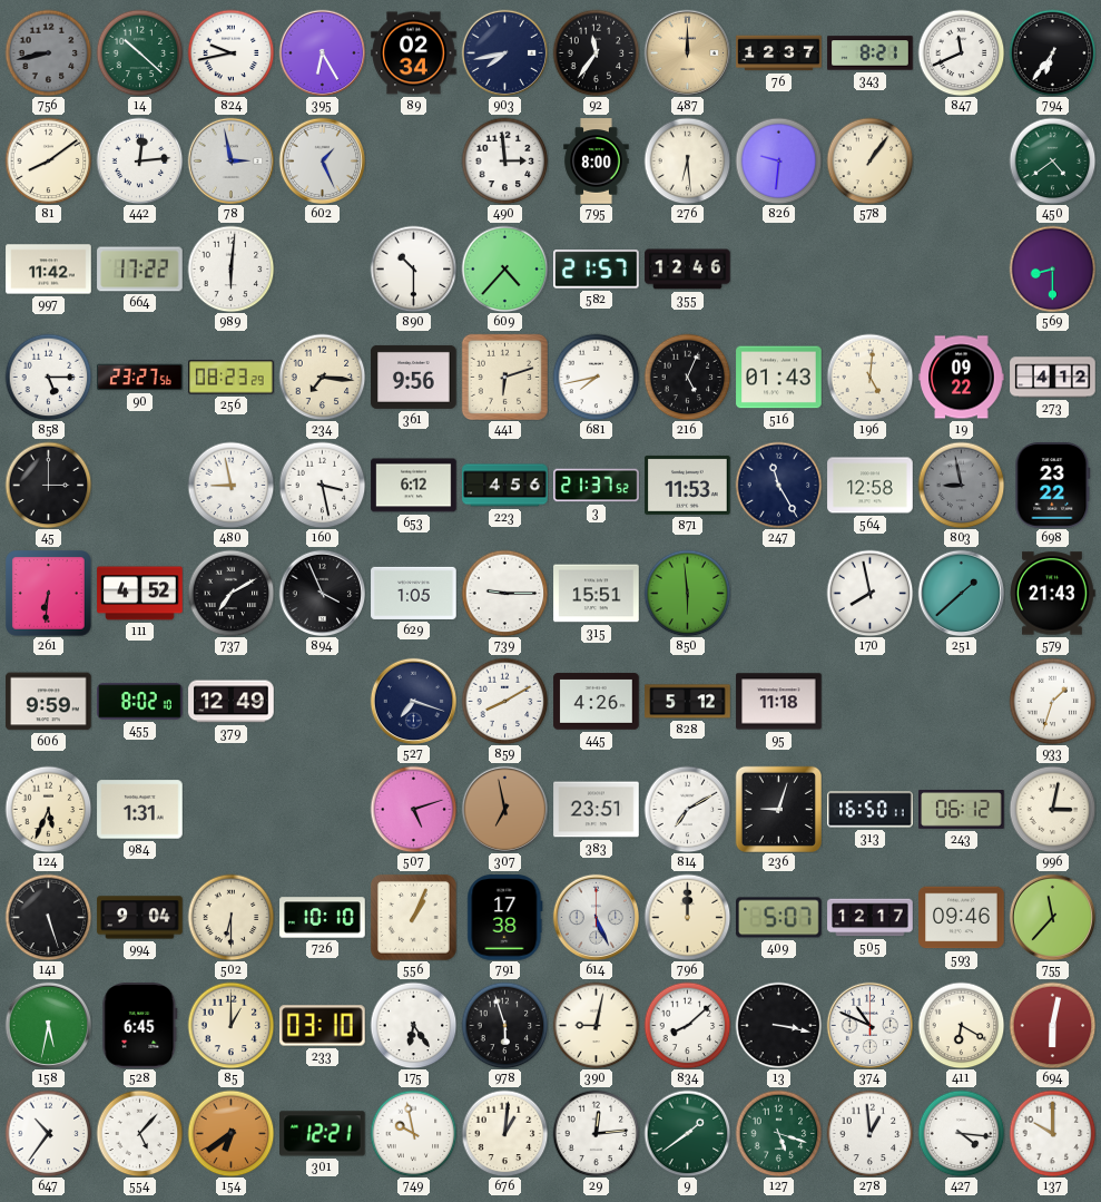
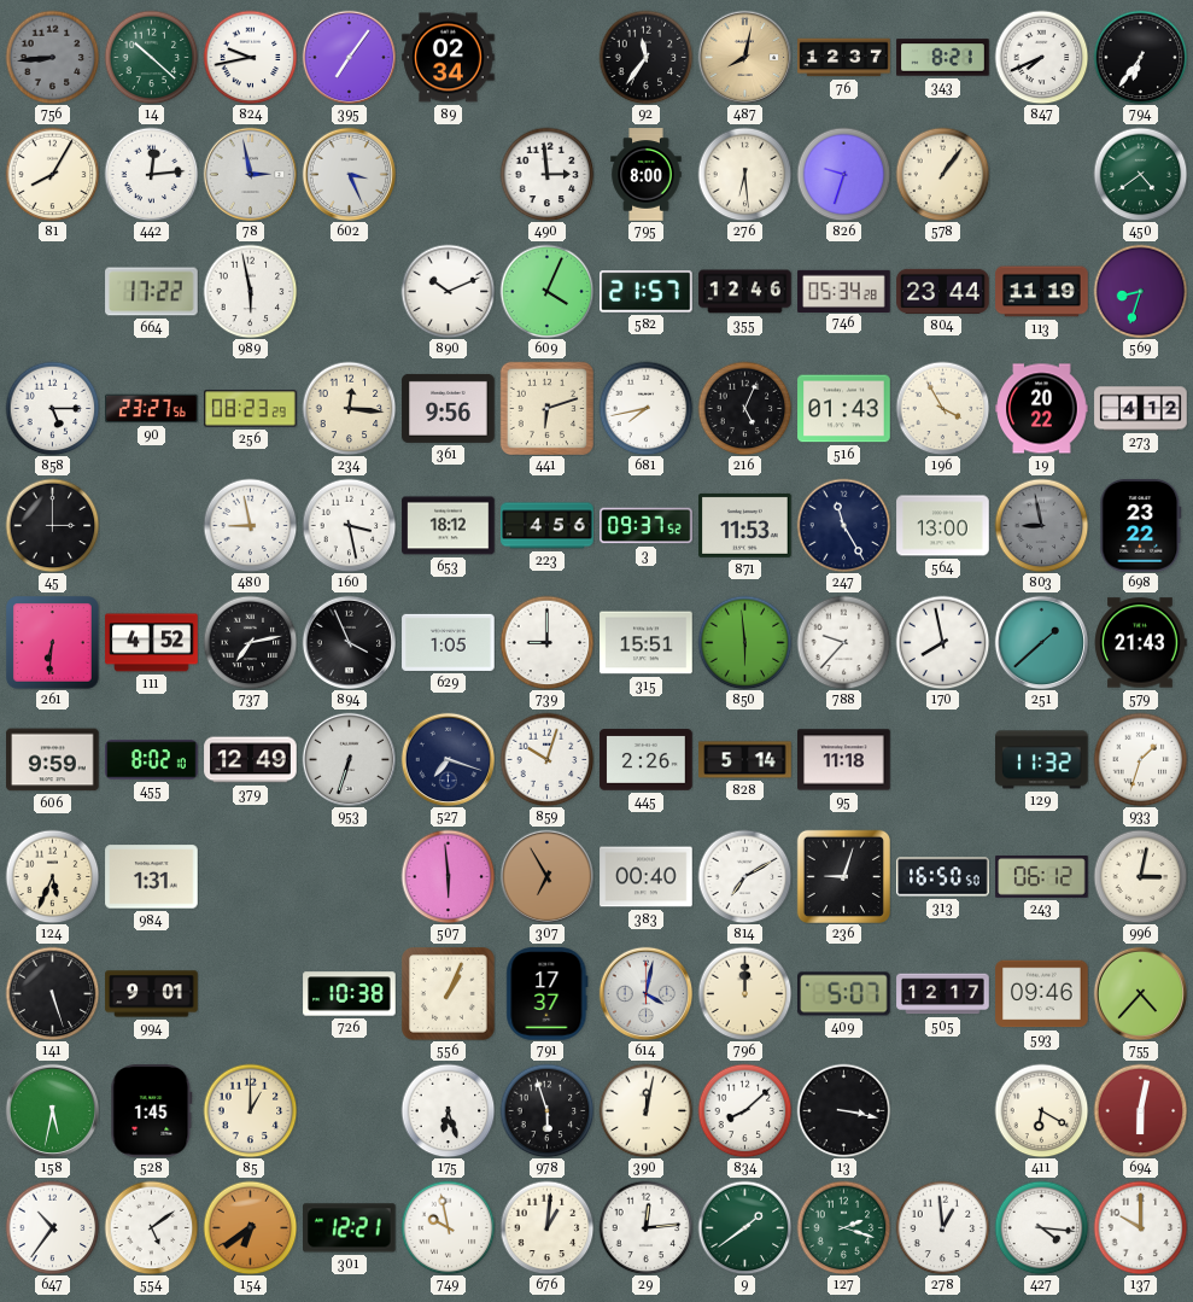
756: 8:43 -> 8:44
395: 6:25 -> 7:06
903: 7:43 -> none
487: 12:00 -> 8:02
847: 11:41 -> 7:41
81: 8:09 -> 8:05
602: 1:26 -> 3:26
826: 9:31 -> 9:33
997: 11:42 -> none
989: 6:01 -> 5:58
890: 10:30 -> 10:11
609: 4:37 -> 4:04
746: none -> 05:34
804: none -> 23:44
113: none -> 11:19
569: 8:30 -> 8:33
234: 7:16 -> 12:16
196: 5:01 -> 3:55
19: 09:22 -> 20:22
653: 6:12 -> 18:12
3: 21:37 -> 09:37
564: 12:58 -> 13:00
737: 7:10 -> 7:13
739: 9:15 -> 9:00
788: none -> 9:37
953: none -> 6:33
859: 8:10 -> 10:03
445: 4:26 -> 2:26
828: 5:12 -> 5:14
129: none -> 11:32
507: 5:12 -> 5:59
307: 6:58 -> 6:55
383: 23:51 -> 00:40
313: 16:50:11 -> 16:50:50
994: 9:04 -> 9:01
502: 6:30 -> none
726: 10:10 -> 10:38
791: 17:38 -> 17:37
614: 5:26 -> 4:02
755: 11:37 -> 4:37
528: 6:45 -> 1:45
233: 03:10 -> none
175: 6:24 -> 6:27
390: 9:02 -> 12:02
374: 10:49 -> none
554: 5:07 -> 5:09
127: 5:18 -> 2:18
